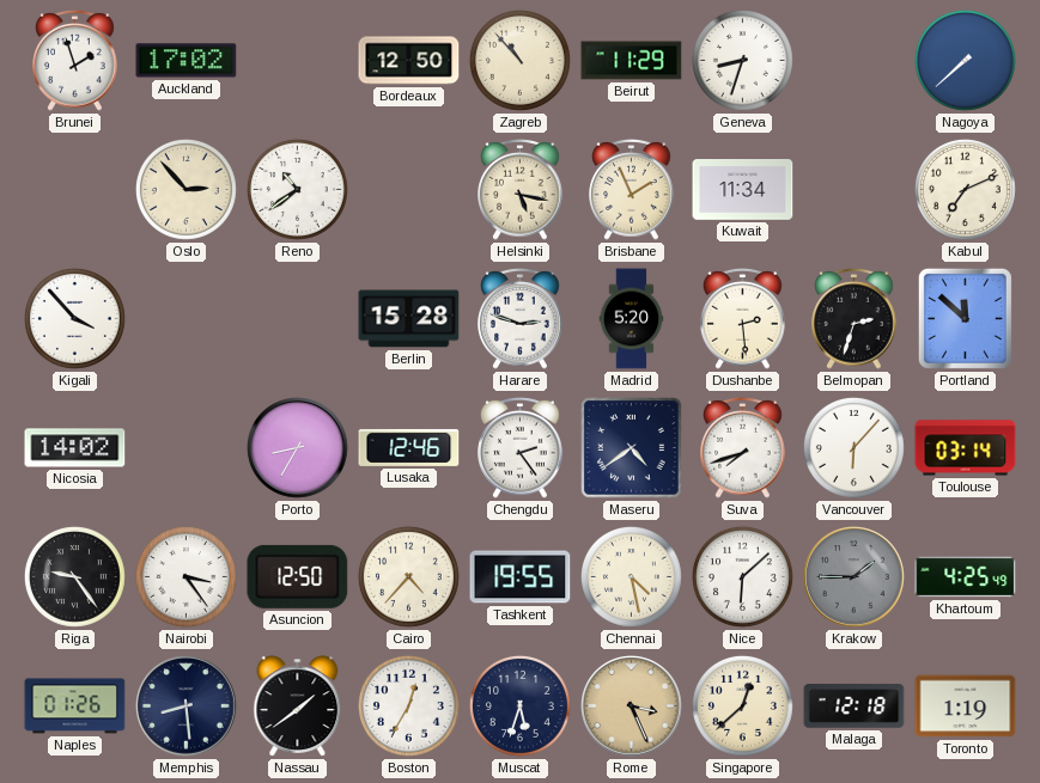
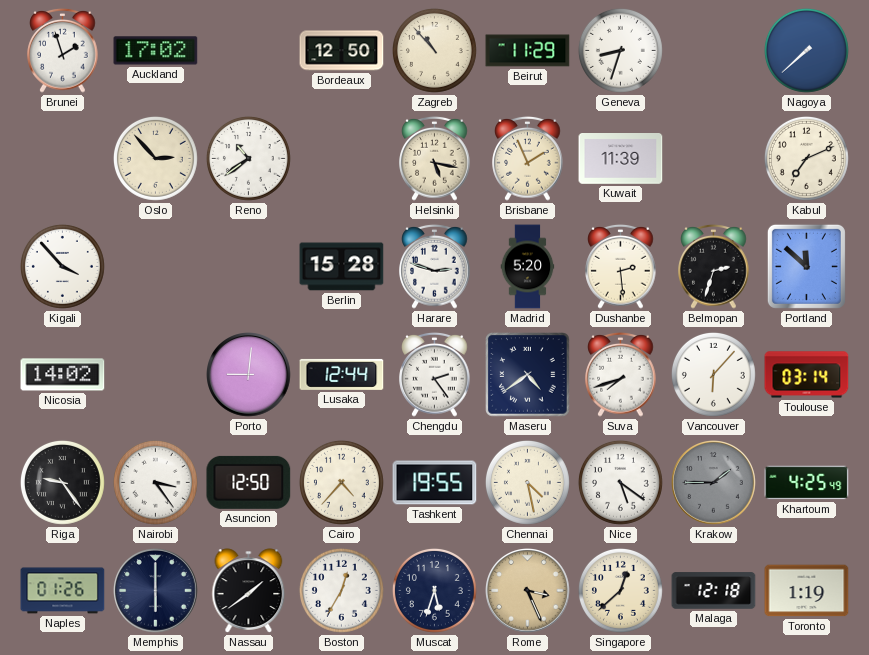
Kuwait: 11:34 -> 11:39
Porto: 8:35 -> 9:01
Lusaka: 12:46 -> 12:44
Nice: 6:08 -> 5:21
Memphis: 8:29 -> 6:00
